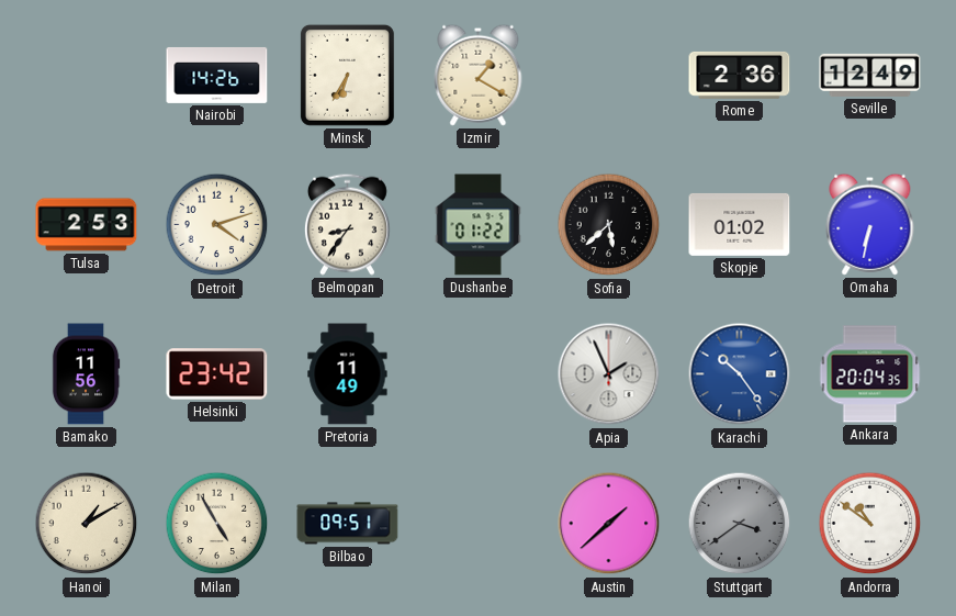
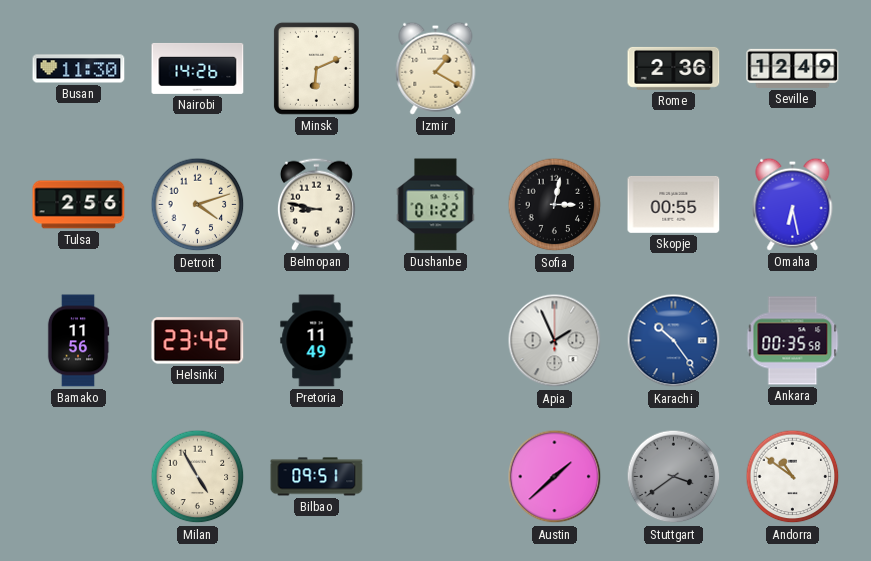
Busan: none -> 11:30
Minsk: 6:35 -> 6:11
Tulsa: 2:53 -> 2:56
Belmopan: 8:36 -> 8:47
Sofia: 5:38 -> 3:02
Skopje: 01:02 -> 00:55
Omaha: 6:32 -> 6:28
Ankara: 20:04 -> 00:35
Hanoi: 1:10 -> none
